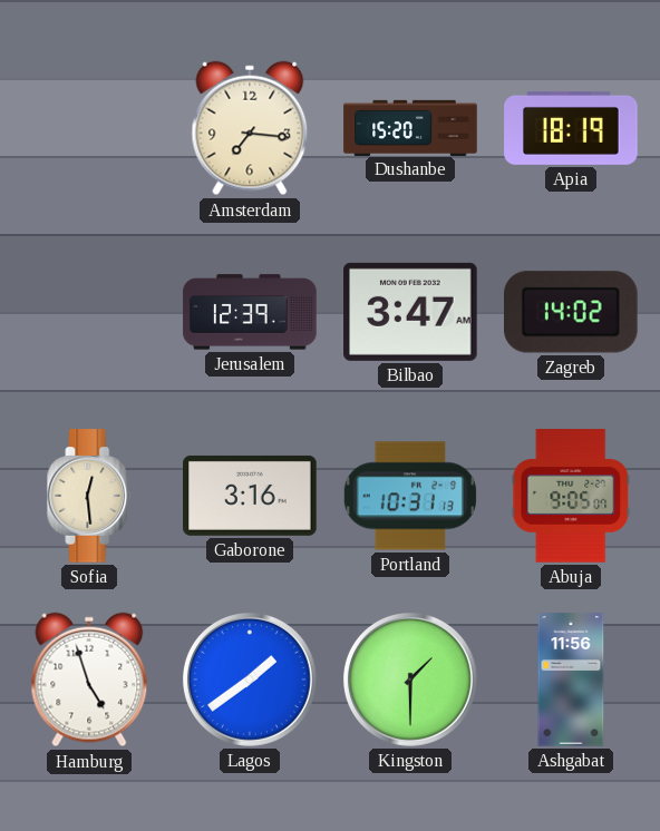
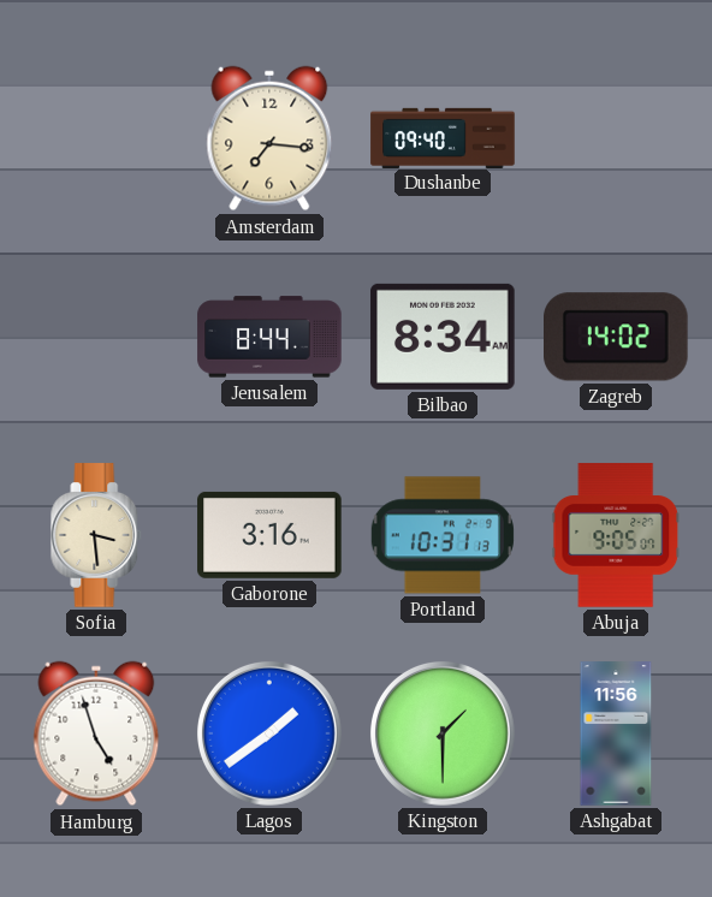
Dushanbe: 15:20 -> 09:40
Apia: 18:19 -> none
Jerusalem: 12:39 -> 8:44
Bilbao: 3:47 -> 8:34
Sofia: 12:29 -> 3:29
